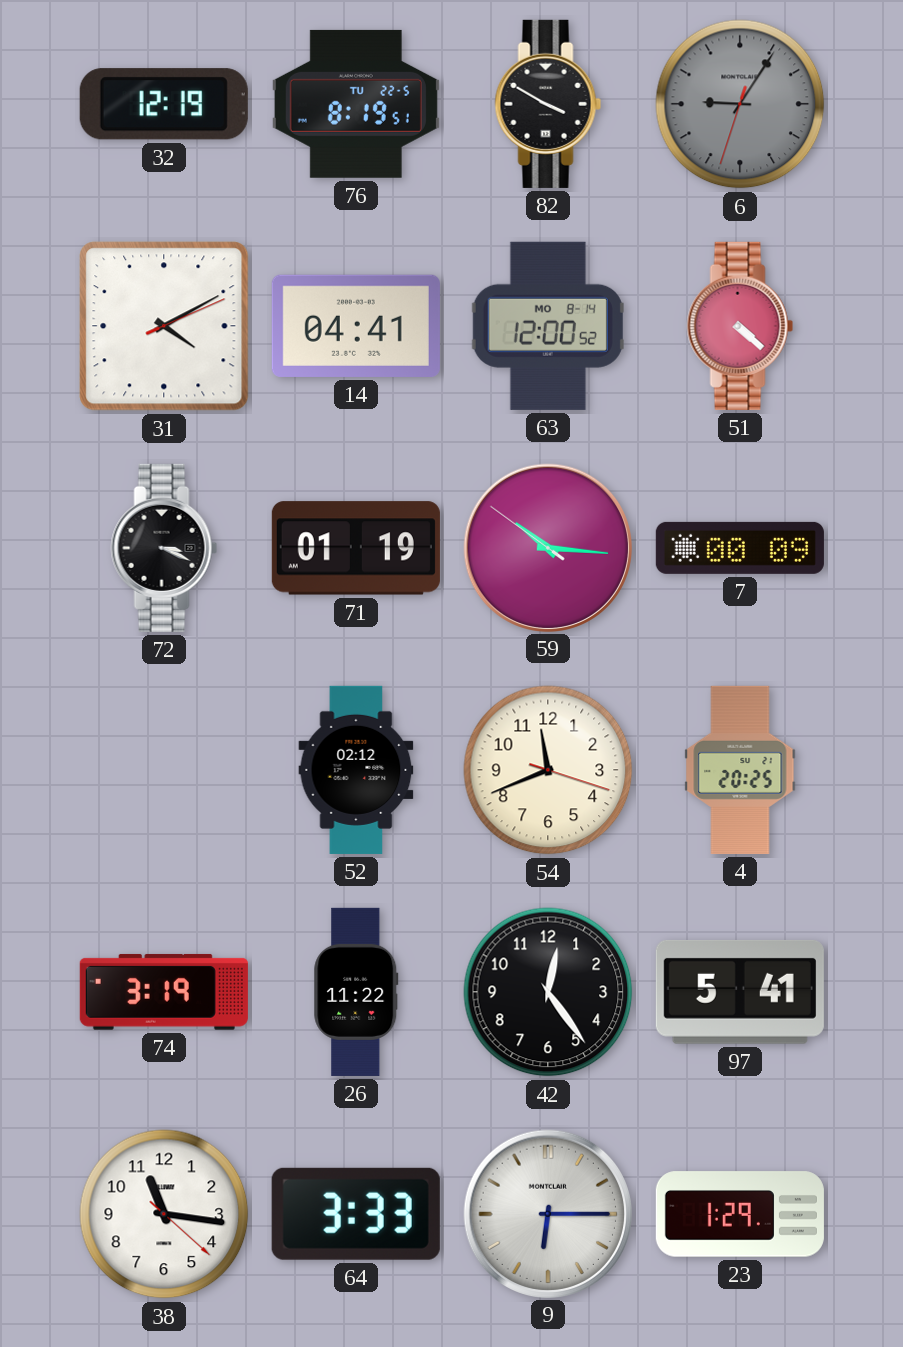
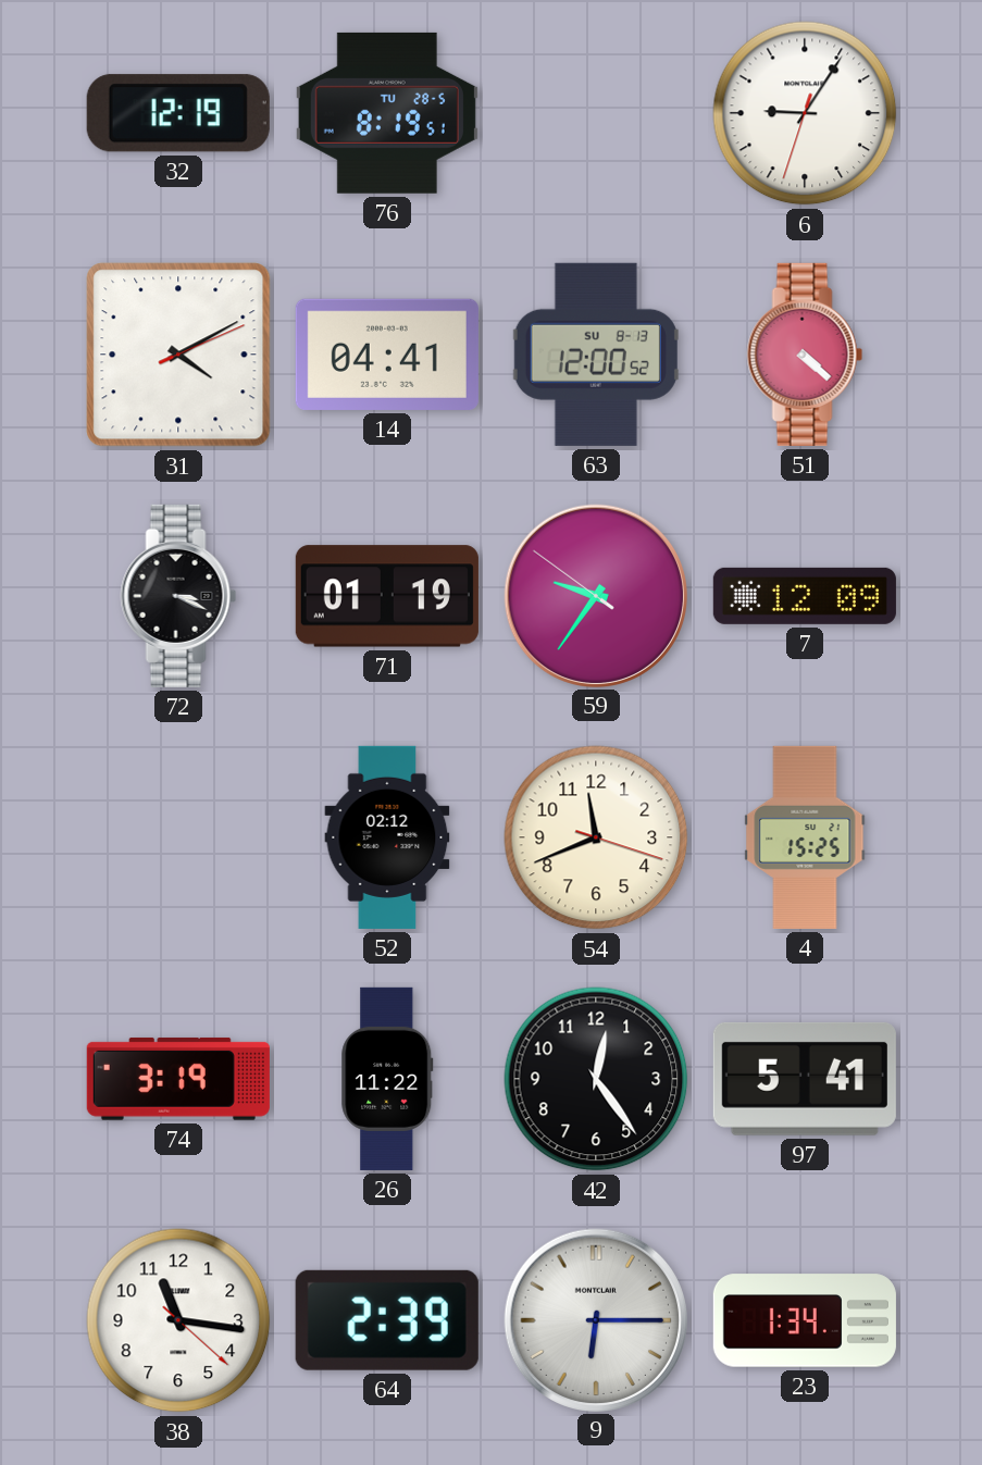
76 date: TU 22-5 -> TU 28-5
82: 3:50 -> none
6 dial: grey -> white
63 date: MO 8-14 -> SU 8-13
59: 10:15 -> 9:35
7: 00:09 -> 12:09
4: 20:25 -> 15:25
64: 3:33 -> 2:39
23: 1:29 -> 1:34
